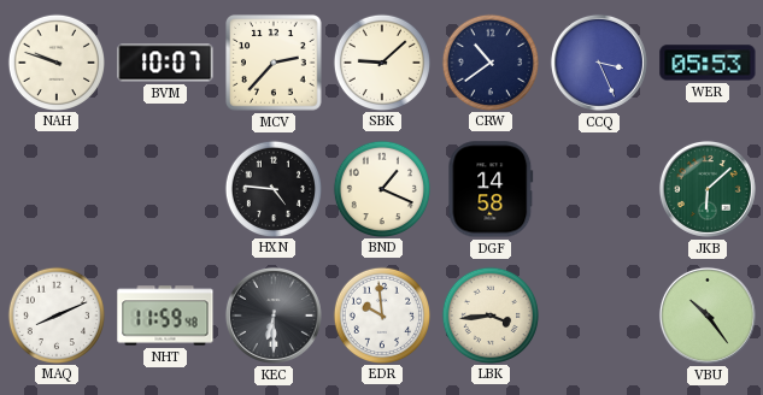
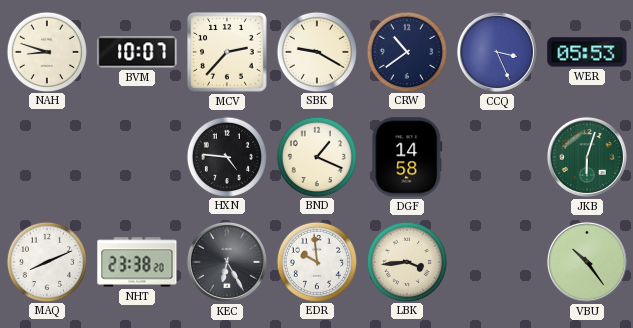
NAH: 9:48 -> 8:48
SBK: 9:08 -> 9:20
JKB: 6:08 -> 6:03
NHT: 11:59 -> 23:38
KEC: 6:30 -> 6:25
